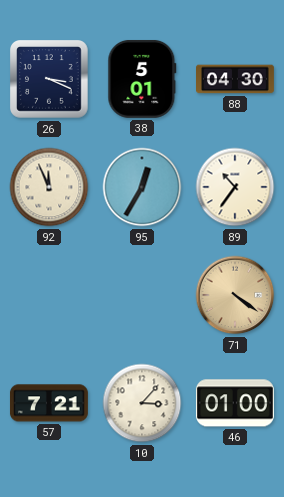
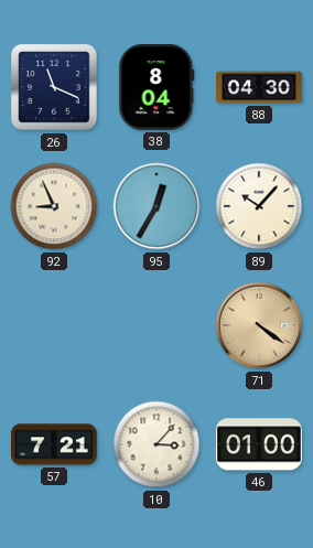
26: 3:19 -> 11:19
38: 5:01 -> 8:04
92: 11:56 -> 8:56
89: 10:36 -> 10:07
